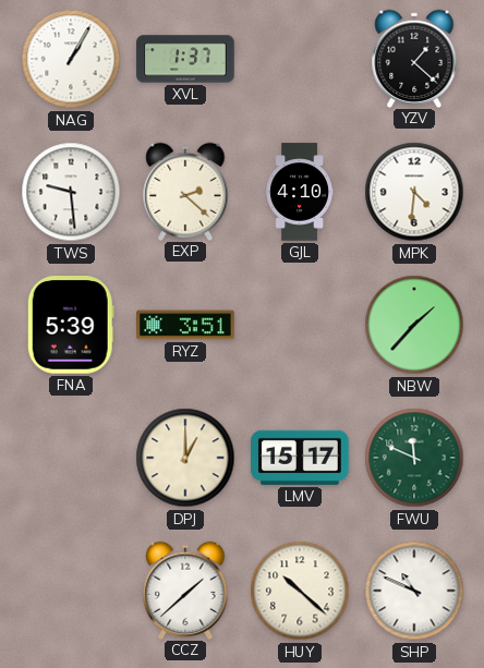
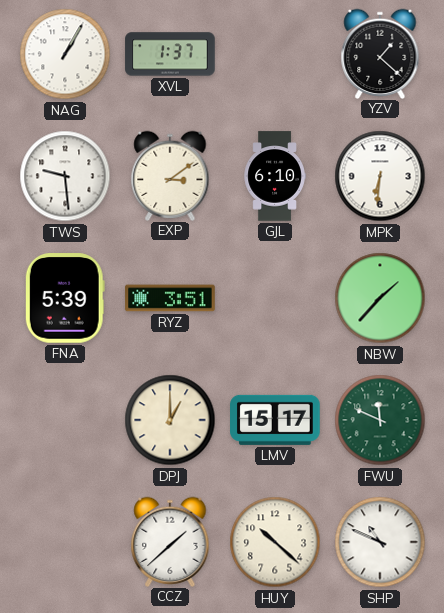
EXP: 2:22 -> 3:09
GJL: 4:10 -> 6:10
MPK: 4:31 -> 6:31
